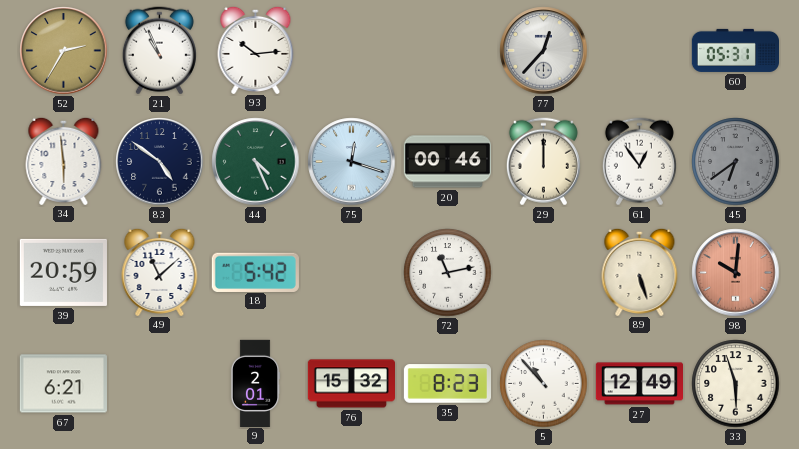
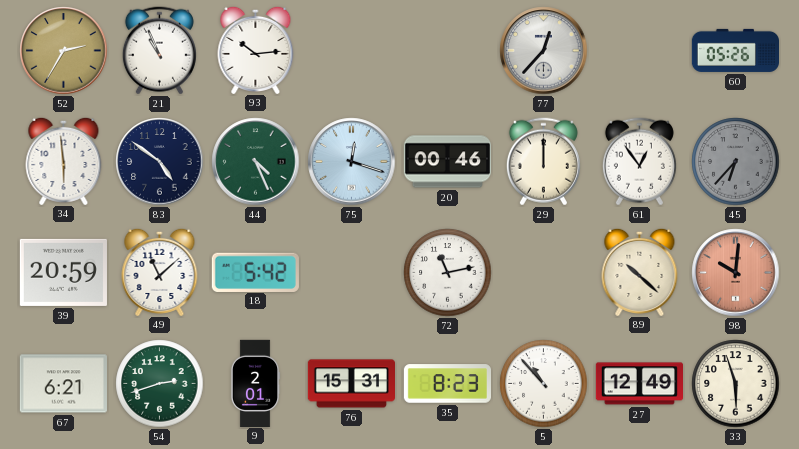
60: 05:31 -> 05:26
45: 6:39 -> 6:37
89: 5:27 -> 10:22
54: none -> 2:42
76: 15:32 -> 15:31
